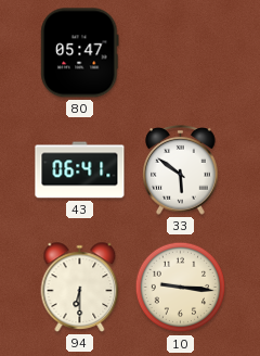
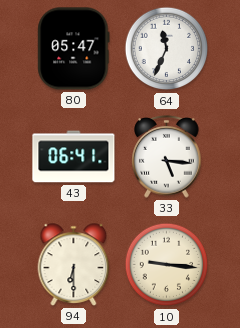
64: none -> 11:34
33: 5:51 -> 5:16
